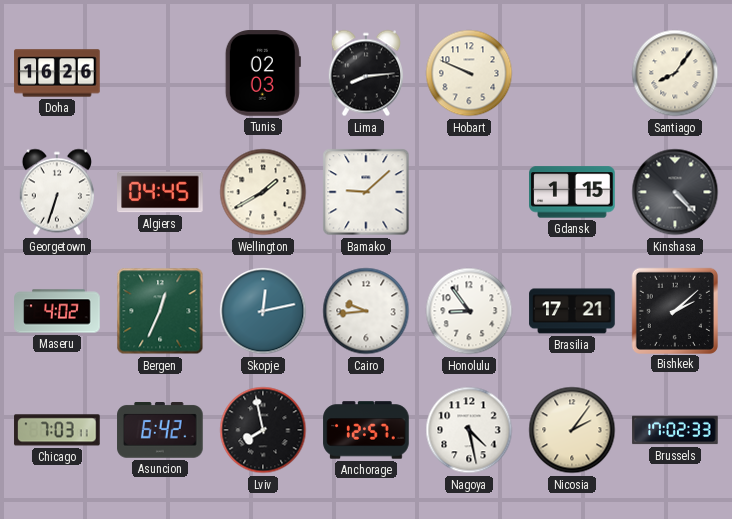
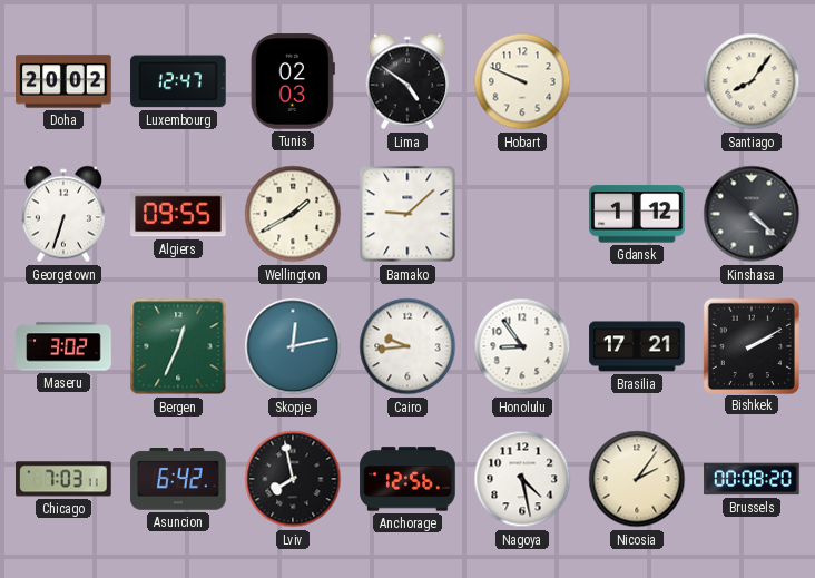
Doha: 16:26 -> 20:02
Luxembourg: none -> 12:47
Lima: 8:14 -> 4:51
Algiers: 04:45 -> 09:55
Gdansk: 1:15 -> 1:12
Kinshasa: 4:23 -> 4:22
Maseru: 4:02 -> 3:02
Bishkek: 2:08 -> 2:10
Anchorage: 12:57 -> 12:56
Brussels: 17:02 -> 00:08
